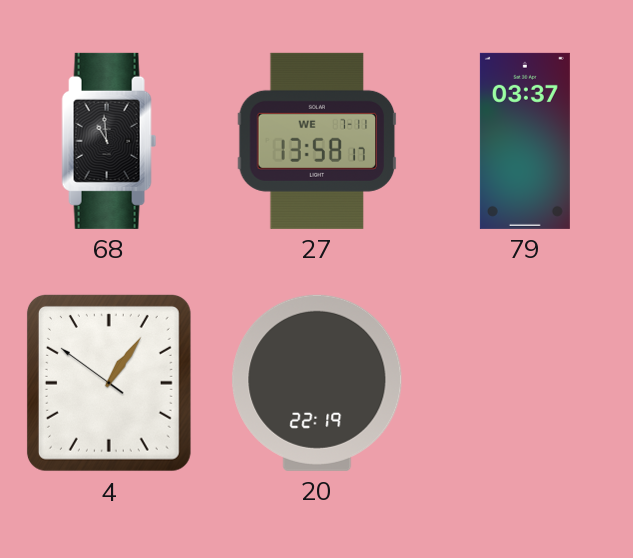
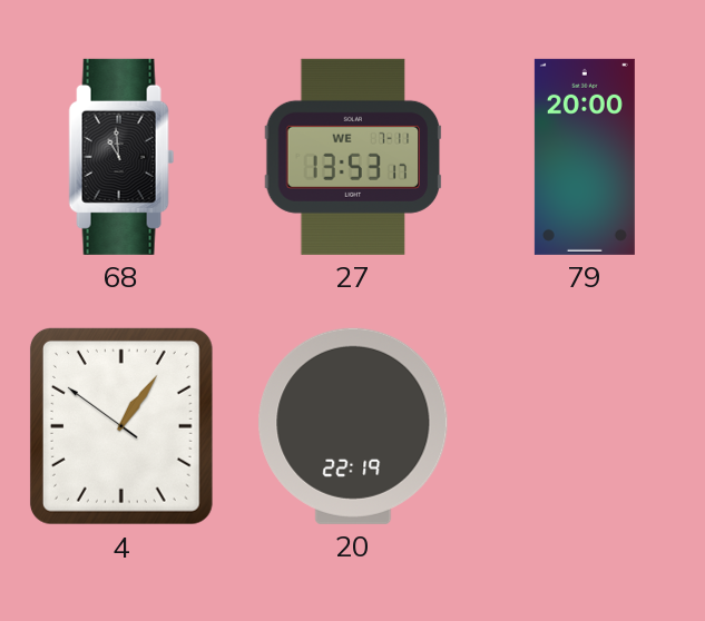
27: 13:58 -> 13:53
79: 03:37 -> 20:00
